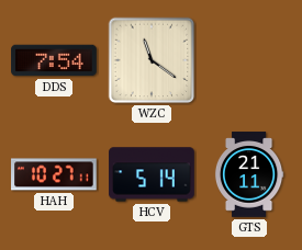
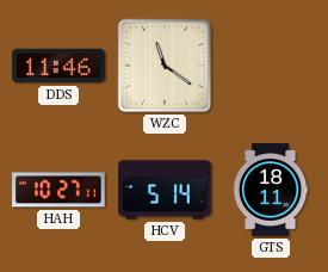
DDS: 7:54 -> 11:46
GTS: 21:11 -> 18:11
